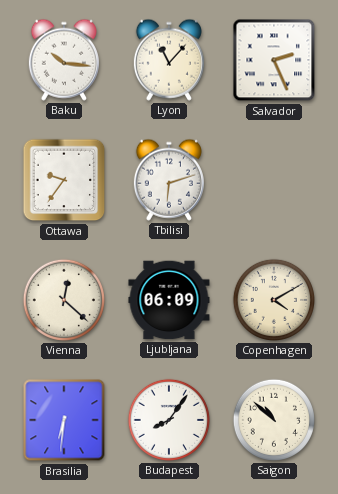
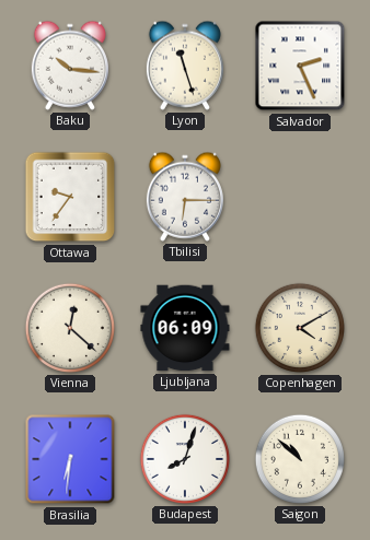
Lyon: 11:07 -> 11:27
Tbilisi: 6:12 -> 6:15
Budapest: 8:06 -> 8:03
